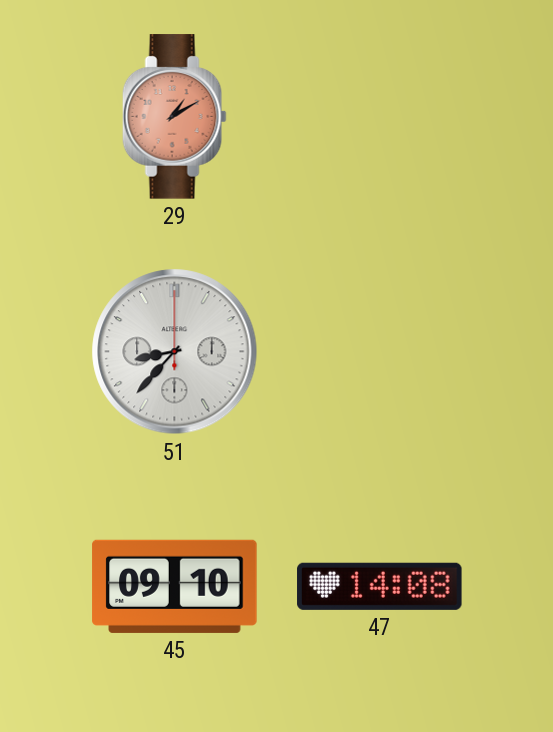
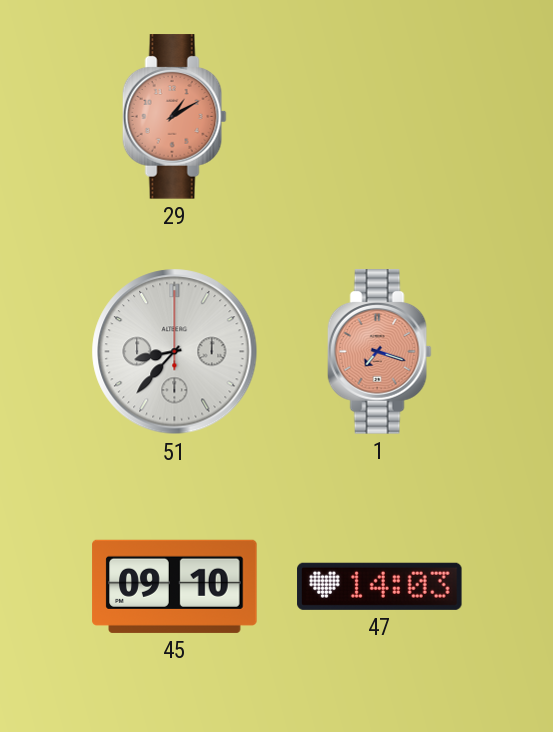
1: none -> 7:18
47: 14:08 -> 14:03
